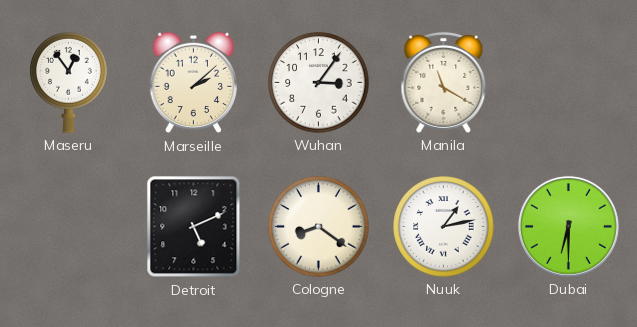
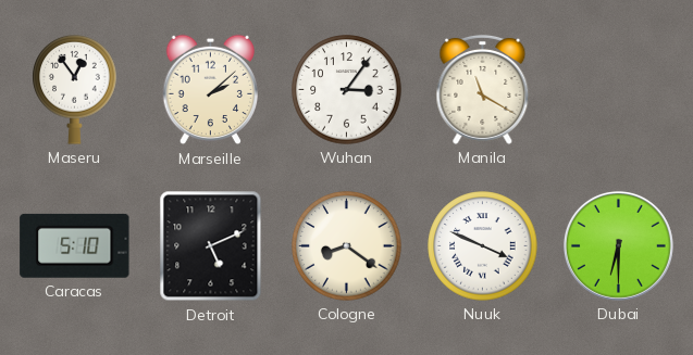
Caracas: none -> 5:10
Nuuk: 1:13 -> 3:49
